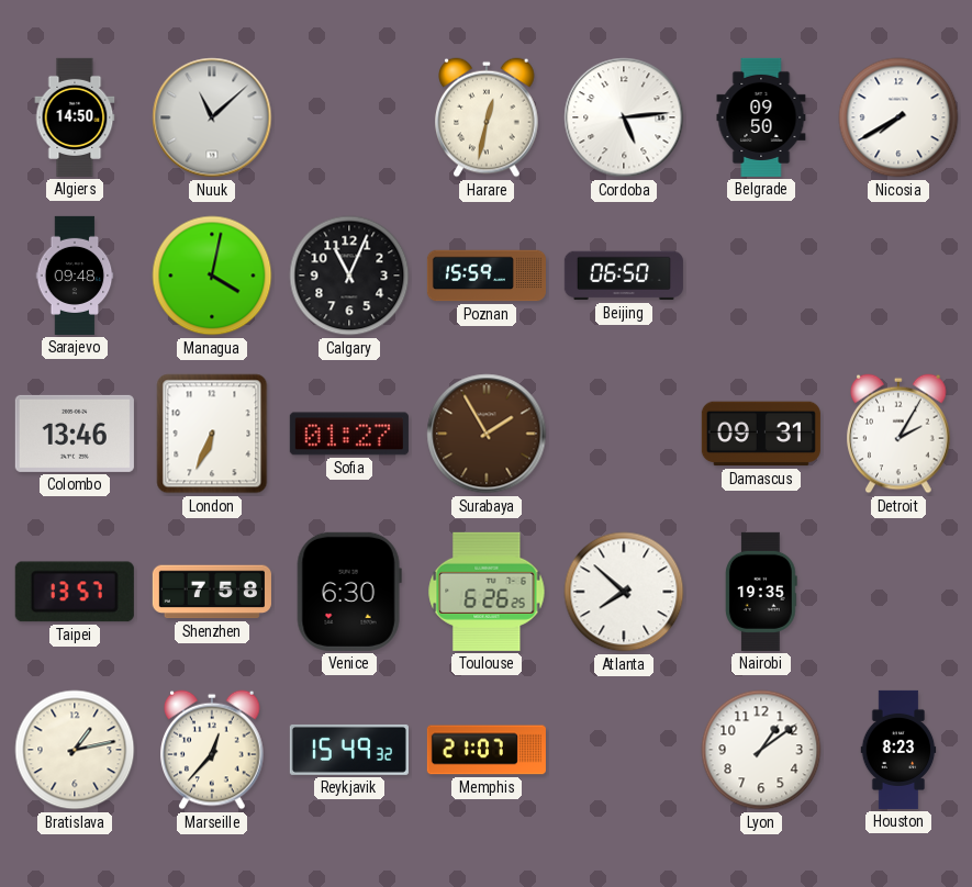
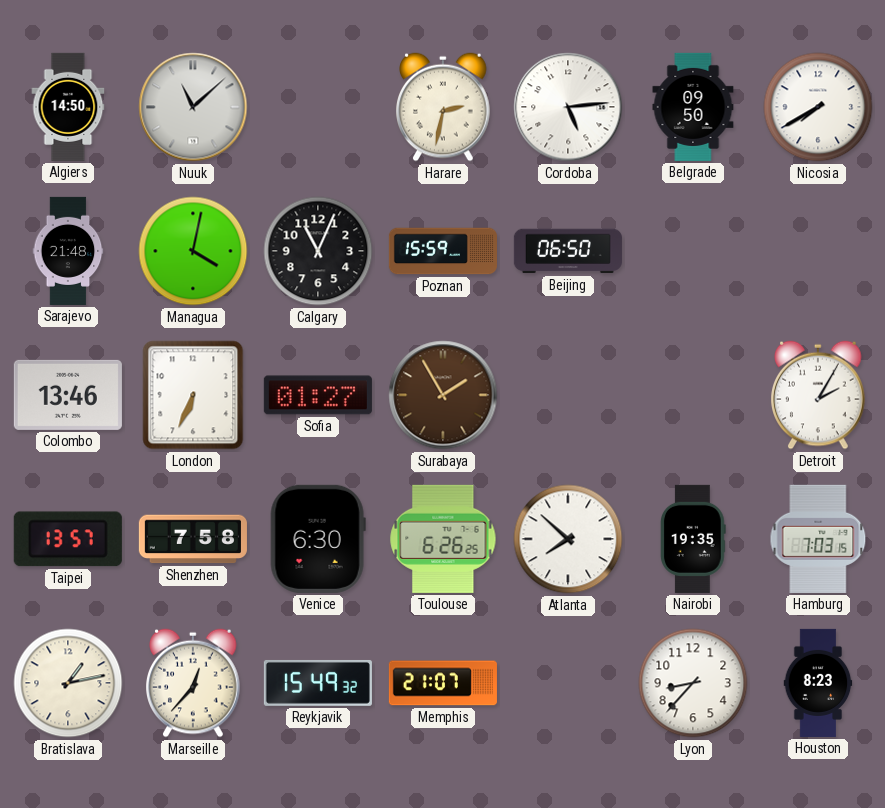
Harare: 12:32 -> 2:32
Sarajevo: 09:48 -> 21:48
Damascus: 09:31 -> none
Hamburg: none -> 7:03
Lyon: 1:09 -> 8:37
